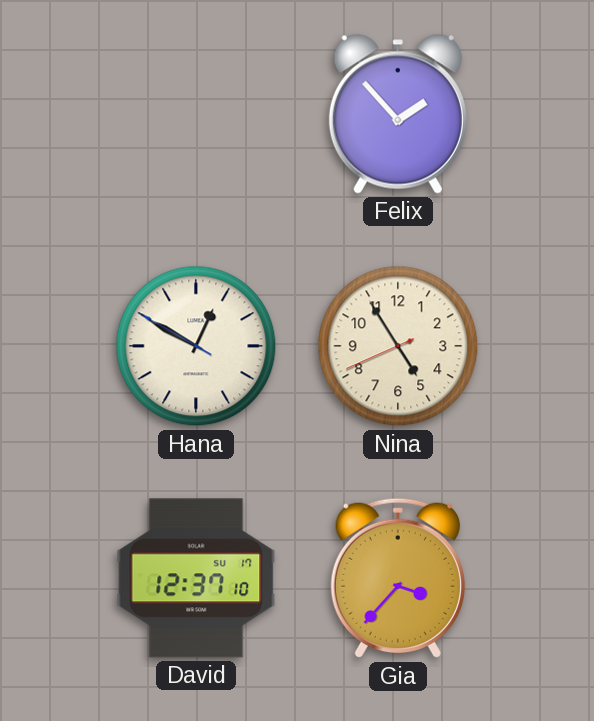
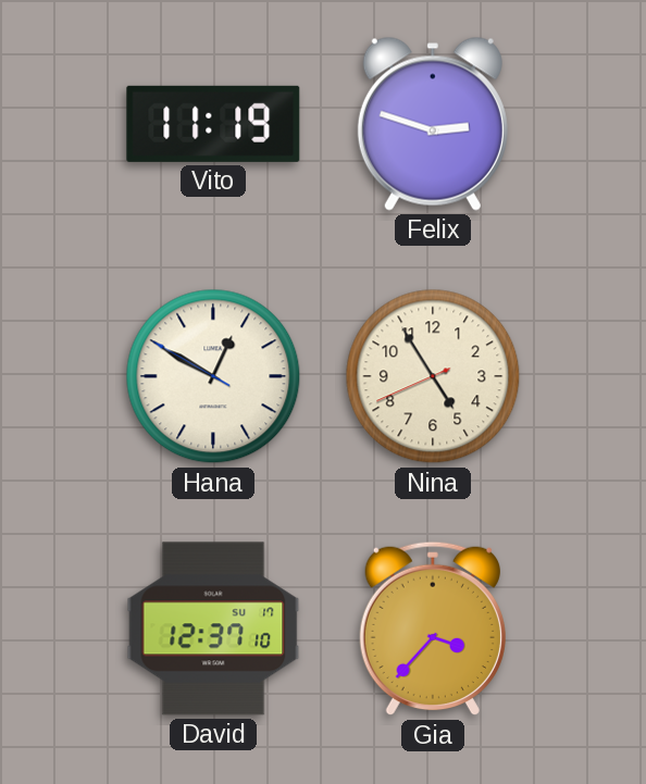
Vito: none -> 11:19
Felix: 1:53 -> 2:48
